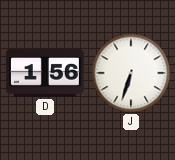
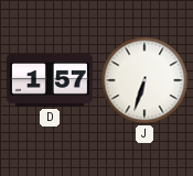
D: 1:56 -> 1:57
